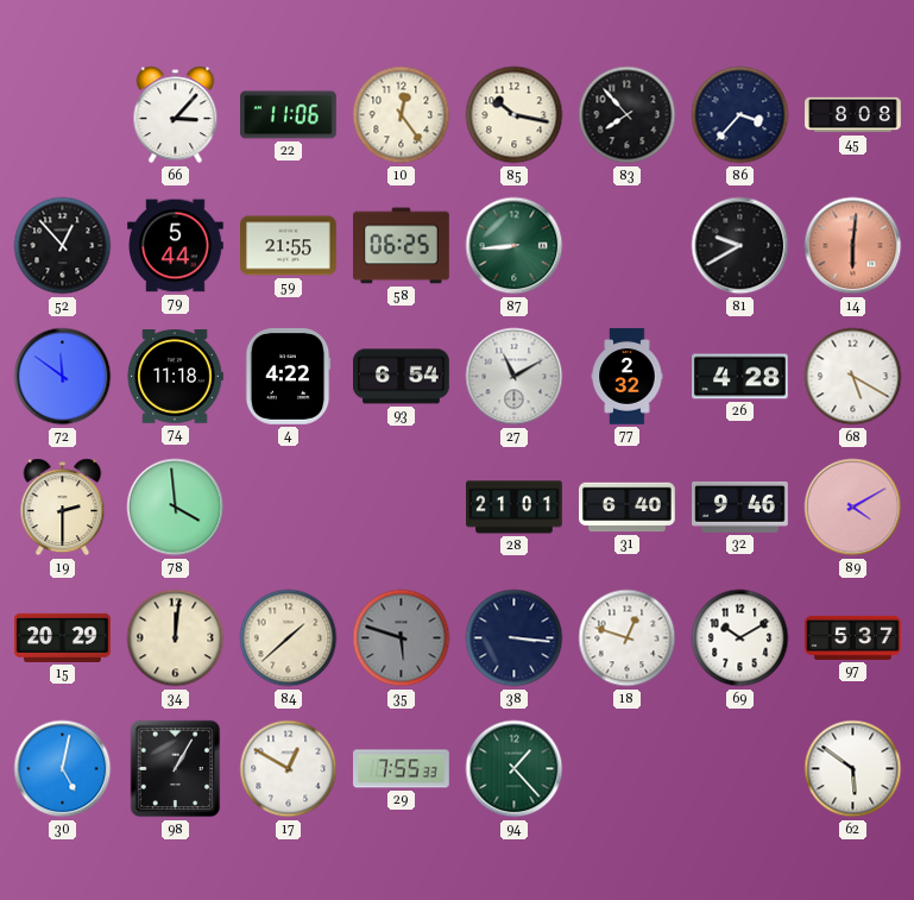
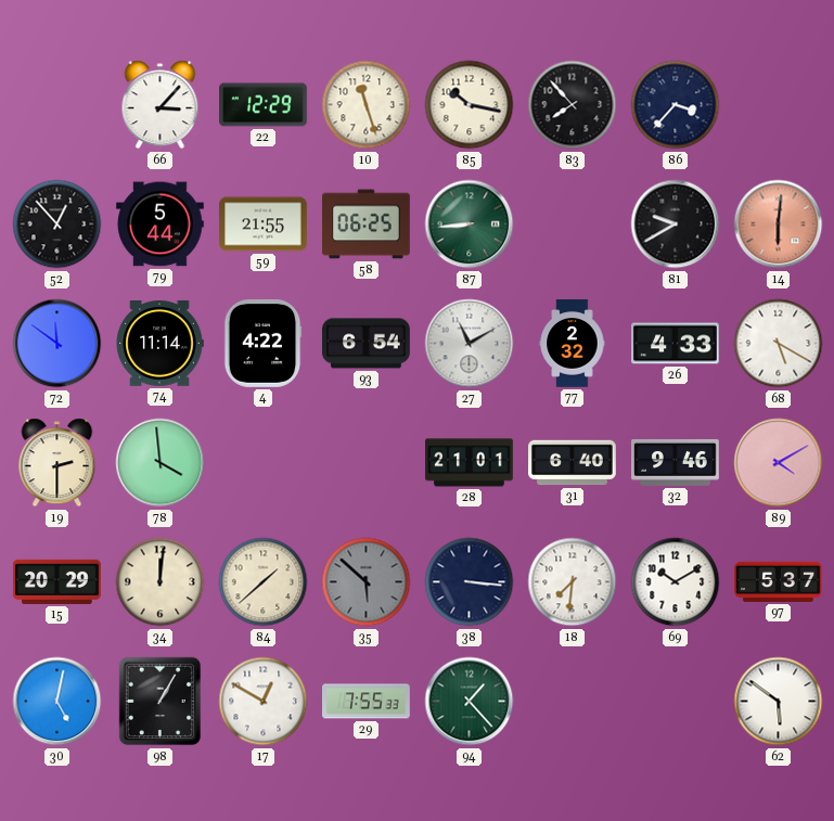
22: 11:06 -> 12:29
10: 12:24 -> 11:27
45: 8:08 -> none
74: 11:18 -> 11:14
26: 4:28 -> 4:33
35: 5:48 -> 5:52
18: 12:48 -> 7:31
